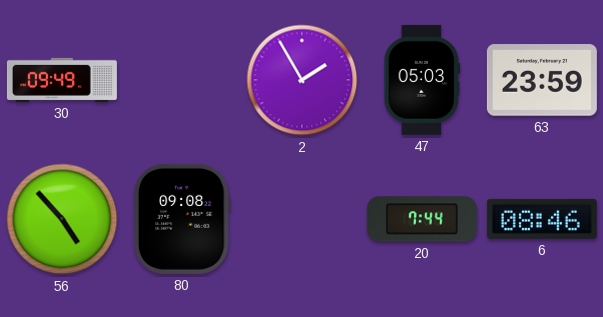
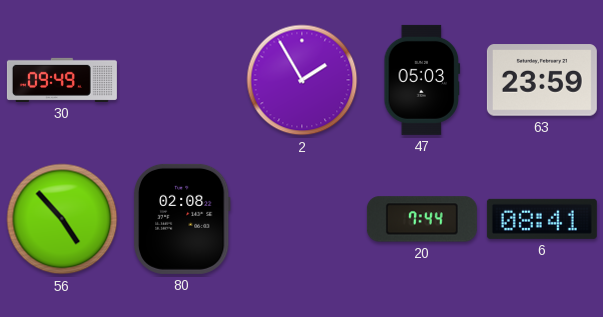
80: 09:08 -> 02:08
6: 08:46 -> 08:41
